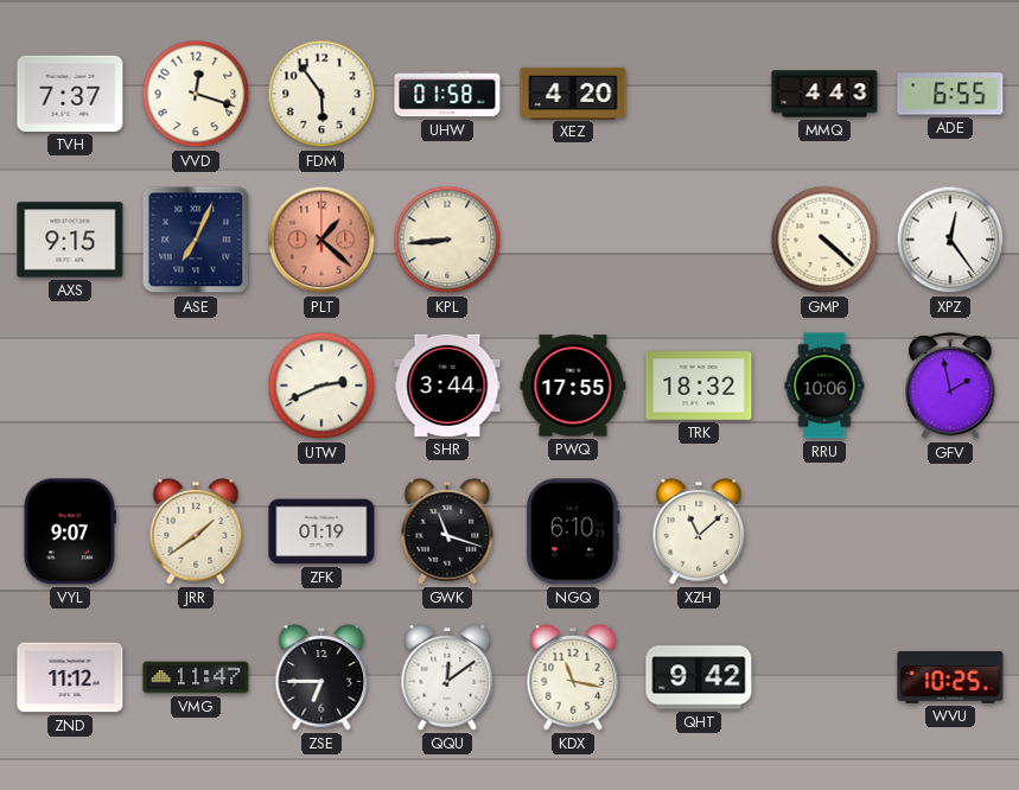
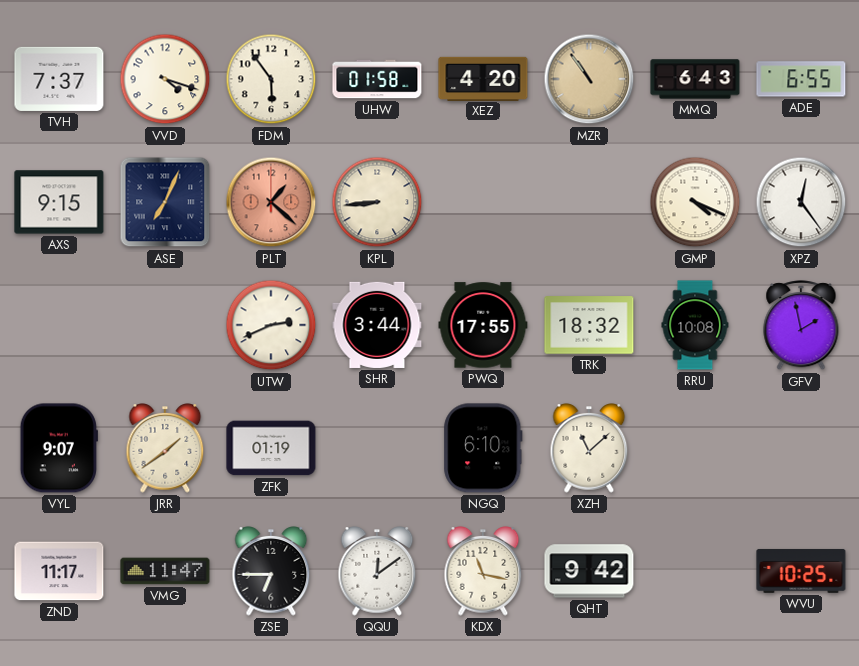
VVD: 12:18 -> 4:18
MZR: none -> 10:54
MMQ: 4:43 -> 6:43
GMP: 4:22 -> 4:19
RRU: 10:06 -> 10:08
GWK: 11:18 -> none
ZND: 11:12 -> 11:17
